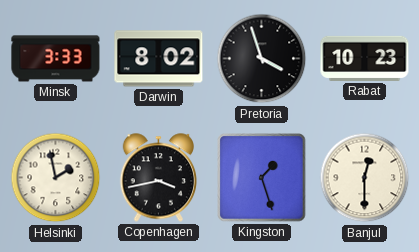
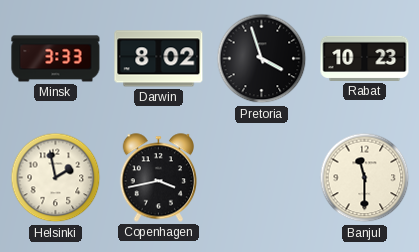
Kingston: 1:27 -> none
Banjul: 12:30 -> 11:30
